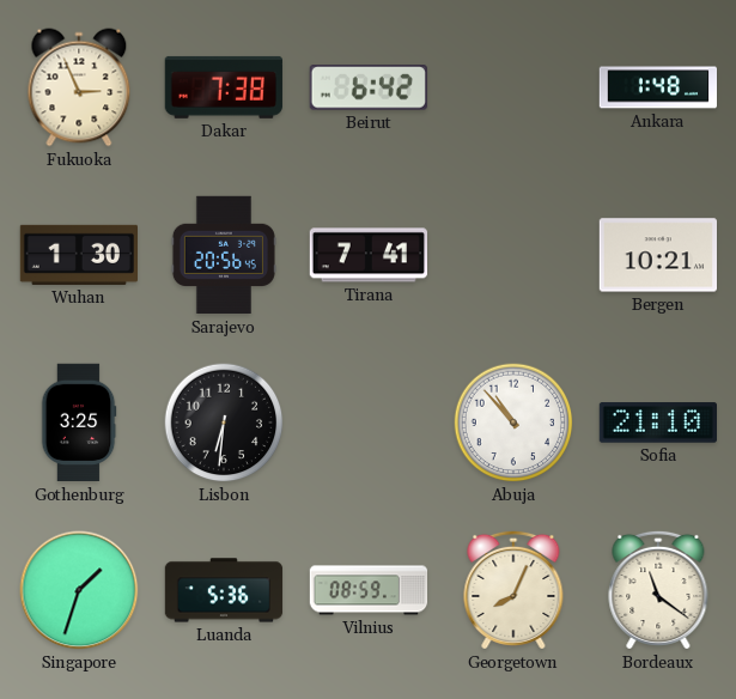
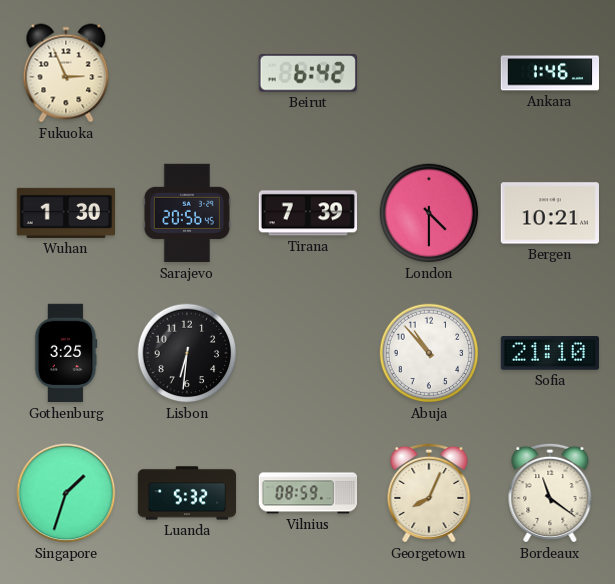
Dakar: 7:38 -> none
Ankara: 1:48 -> 1:46
Tirana: 7:41 -> 7:39
London: none -> 4:30
Luanda: 5:36 -> 5:32
